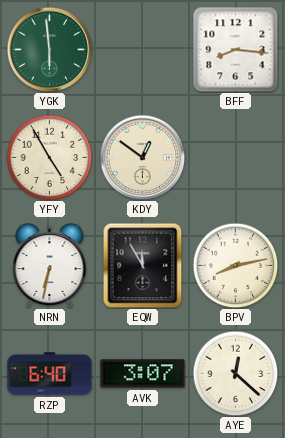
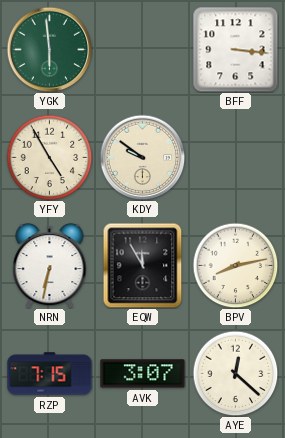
BFF: 8:16 -> 3:16
KDY: 12:51 -> 9:51
RZP: 6:40 -> 7:15
